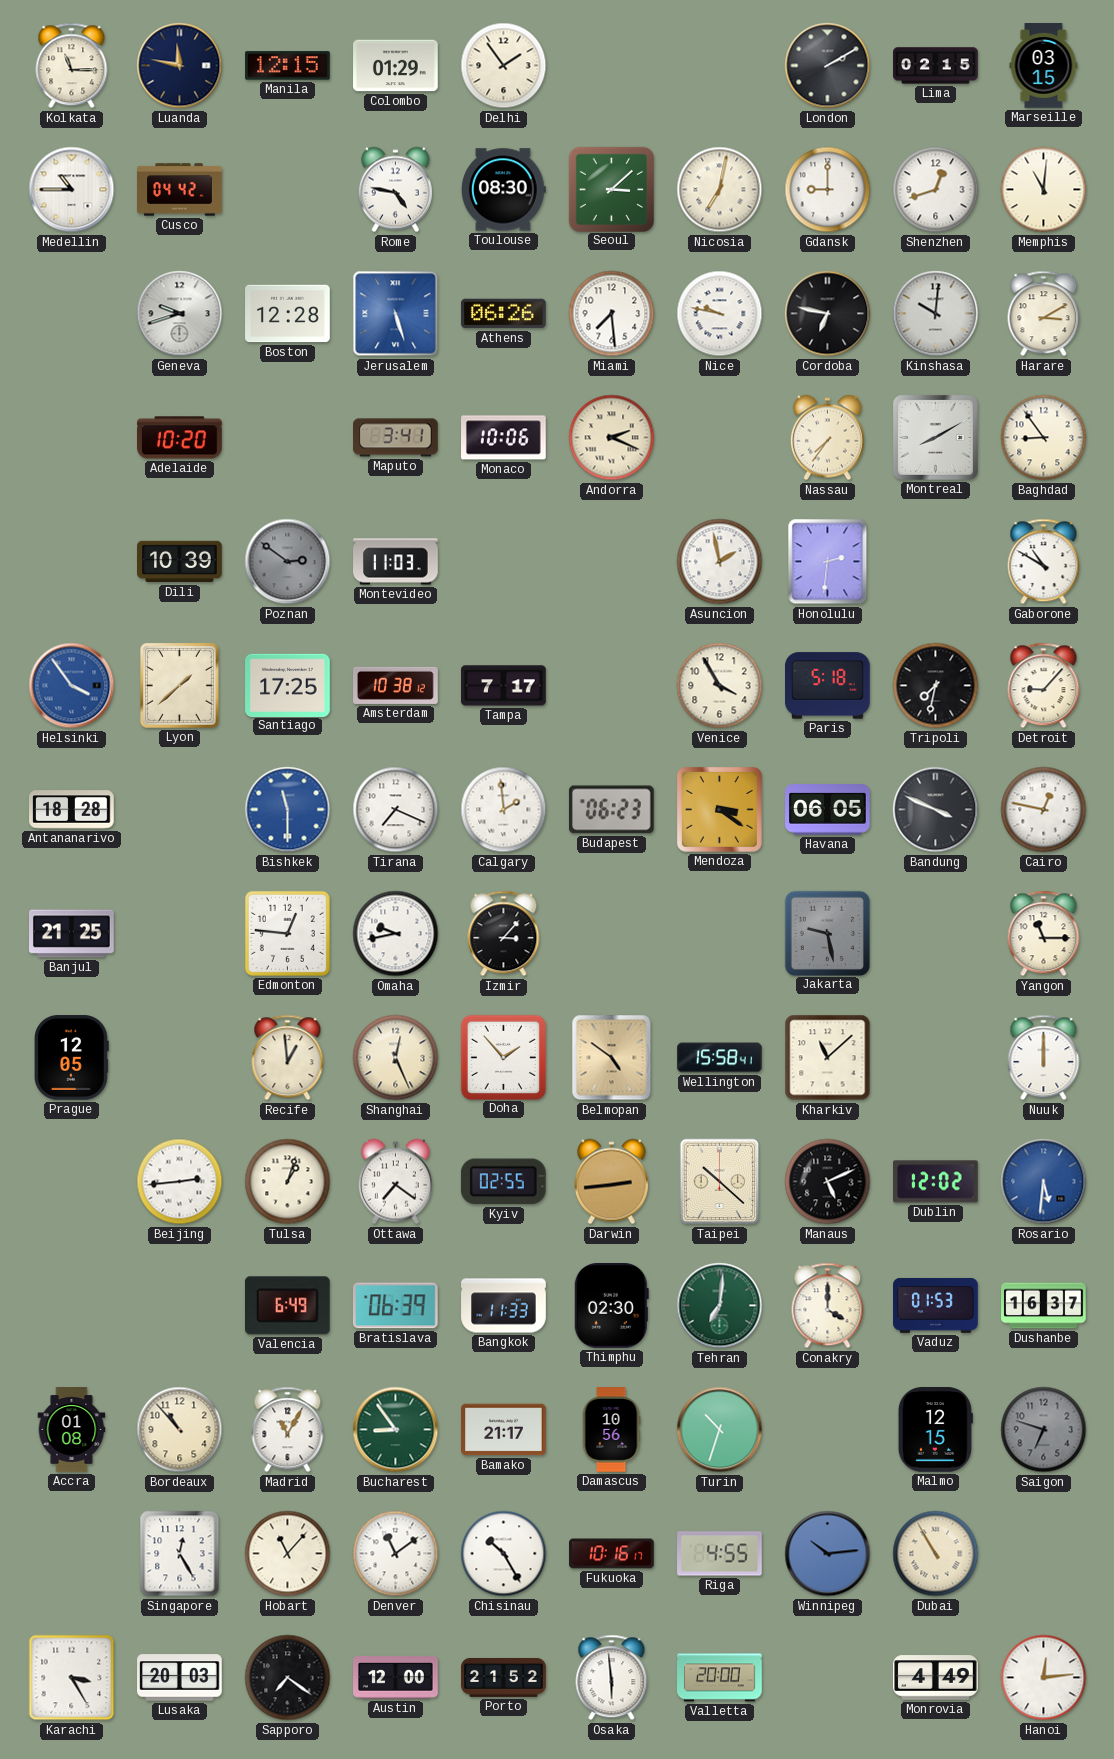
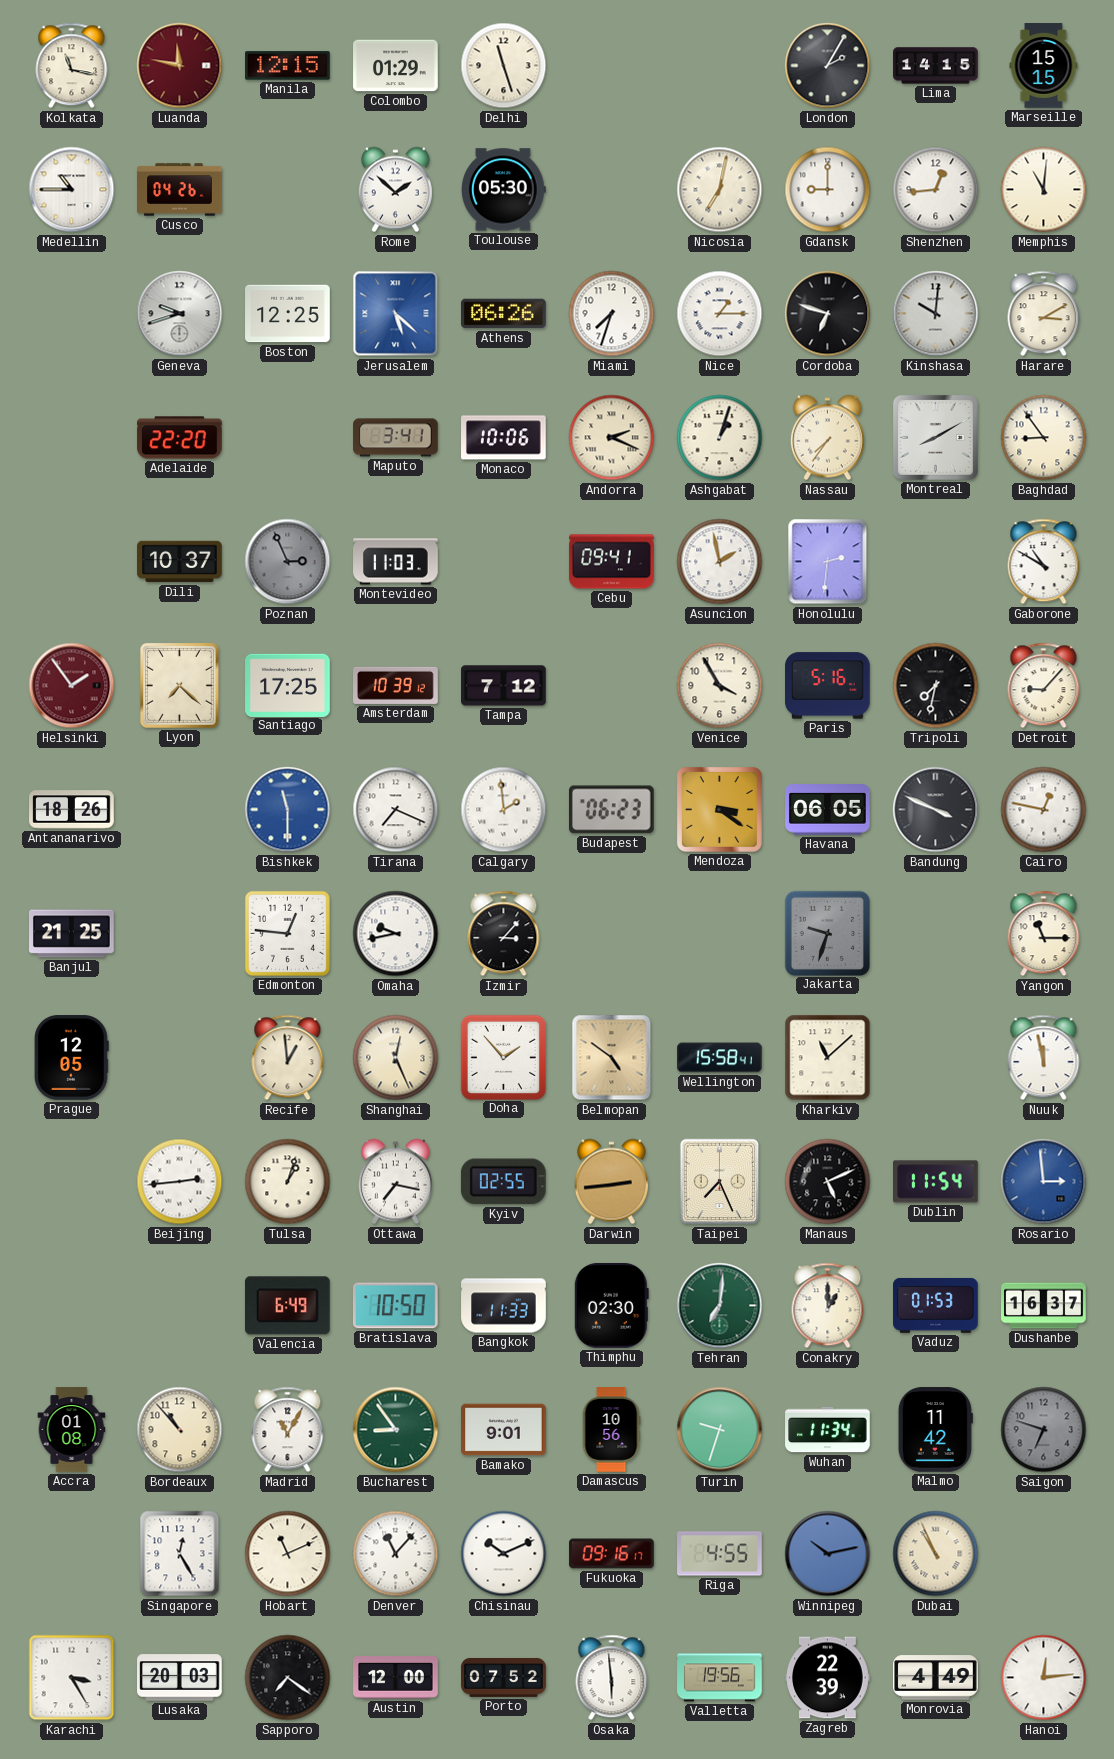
Kolkata: 11:15 -> 11:17
Luanda dial: navy -> burgundy
Delhi: 1:54 -> 11:27
London: 2:10 -> 2:05
Lima: 02:15 -> 14:15
Marseille: 03:15 -> 15:15
Cusco: 04:42 -> 04:26
Rome: 4:47 -> 1:52
Toulouse: 08:30 -> 05:30
Seoul: 3:08 -> none
Shenzhen: 12:42 -> 12:44
Boston: 12:28 -> 12:25
Jerusalem: 5:27 -> 5:22
Miami: 7:29 -> 7:33
Nice: 9:47 -> 1:15
Cordoba: 6:47 -> 6:48
Adelaide: 10:20 -> 22:20
Ashgabat: none -> 1:03
Dili: 10:39 -> 10:37
Poznan: 2:51 -> 2:56
Cebu: none -> 09:41
Helsinki: 3:54 -> 1:54
Helsinki dial: blue -> burgundy
Lyon: 1:38 -> 7:22
Amsterdam: 10:38 -> 10:39
Tampa: 7:17 -> 7:12
Paris: 5:18 -> 5:16
Antananarivo: 18:28 -> 18:26
Jakarta: 9:28 -> 9:33
Nuuk: 12:00 -> 11:58
Ottawa: 7:21 -> 7:17
Taipei: 10:22 -> 7:26
Dublin: 12:02 -> 11:54
Rosario: 5:31 -> 2:59
Bratislava: 06:39 -> 10:50
Conakry: 4:00 -> 1:00
Bamako: 21:17 -> 9:01
Turin: 10:33 -> 9:33
Wuhan: none -> 11:34
Malmo: 12:15 -> 11:42
Hobart: 11:07 -> 11:11
Denver: 11:09 -> 11:07
Chisinau: 10:25 -> 10:11
Fukuoka: 10:16 -> 09:16
Winnipeg: 10:14 -> 10:13
Dubai: 10:55 -> 10:56
Porto: 21:52 -> 07:52
Valletta: 20:00 -> 19:56
Zagreb: none -> 22:39
